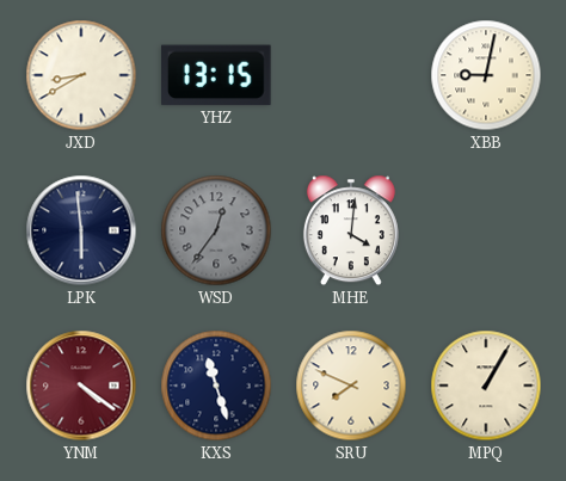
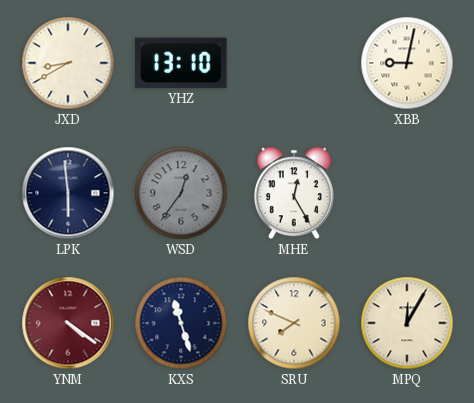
YHZ: 13:15 -> 13:10
MHE: 4:01 -> 12:25
MPQ: 1:05 -> 12:05
